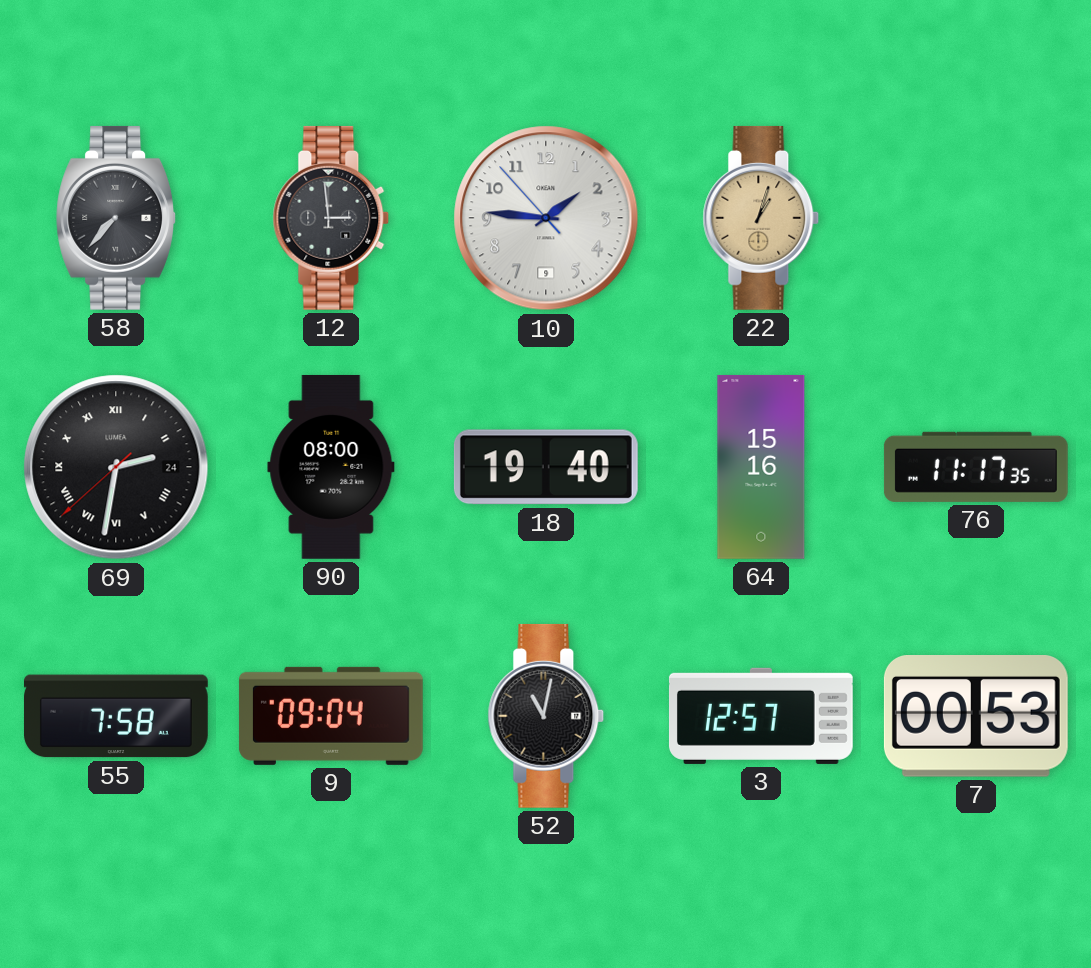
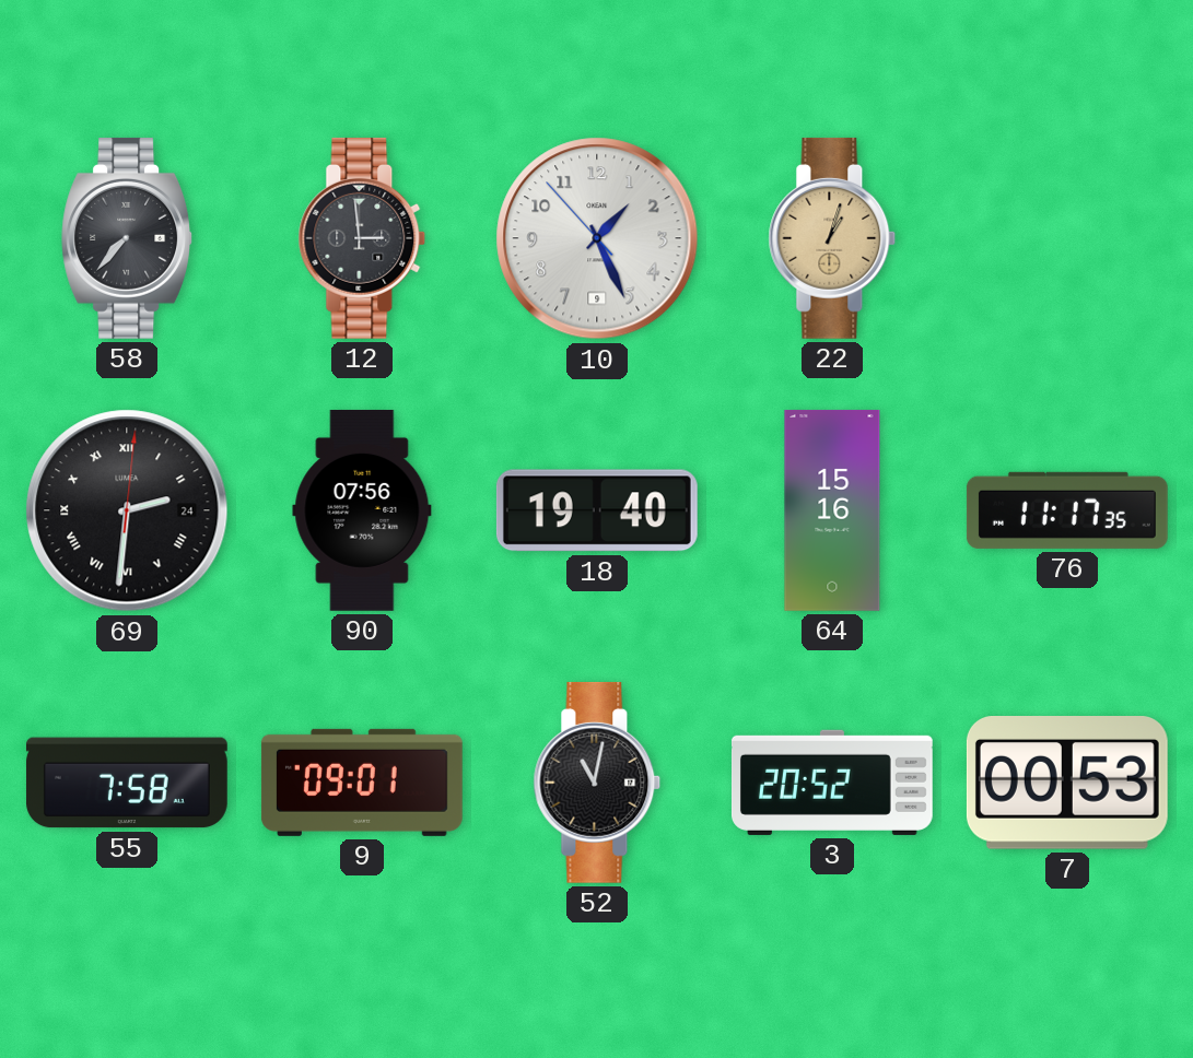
10: 1:45 -> 1:25
69: 2:31:38 -> 2:31:01
90: 08:00 -> 07:56
9: 09:04 -> 09:01
3: 12:57 -> 20:52
